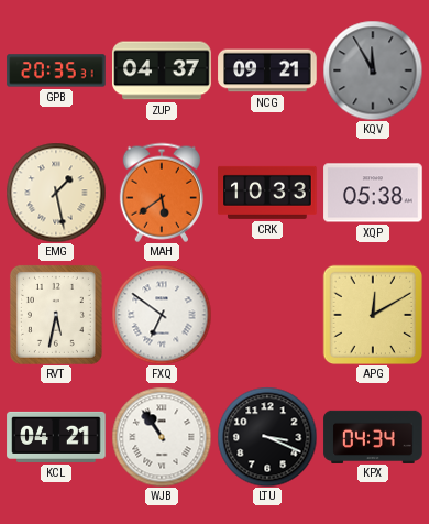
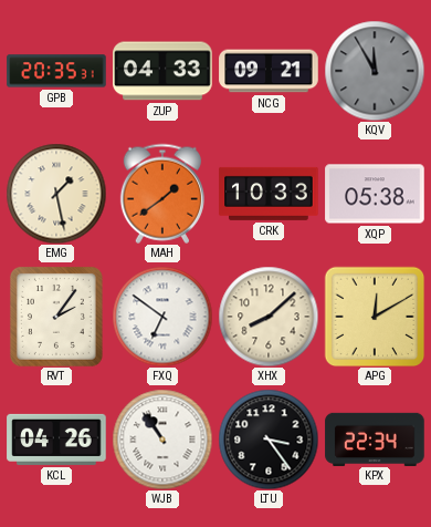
ZUP: 04:37 -> 04:33
MAH: 5:39 -> 1:39
RVT: 5:32 -> 2:06
XHX: none -> 8:08
KCL: 04:21 -> 04:26
LTU: 3:19 -> 3:24
KPX: 04:34 -> 22:34
